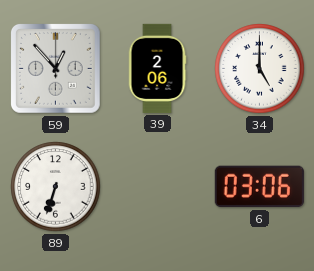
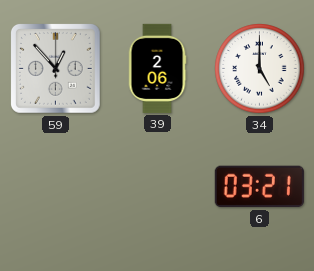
89: 6:33 -> none
6: 03:06 -> 03:21
